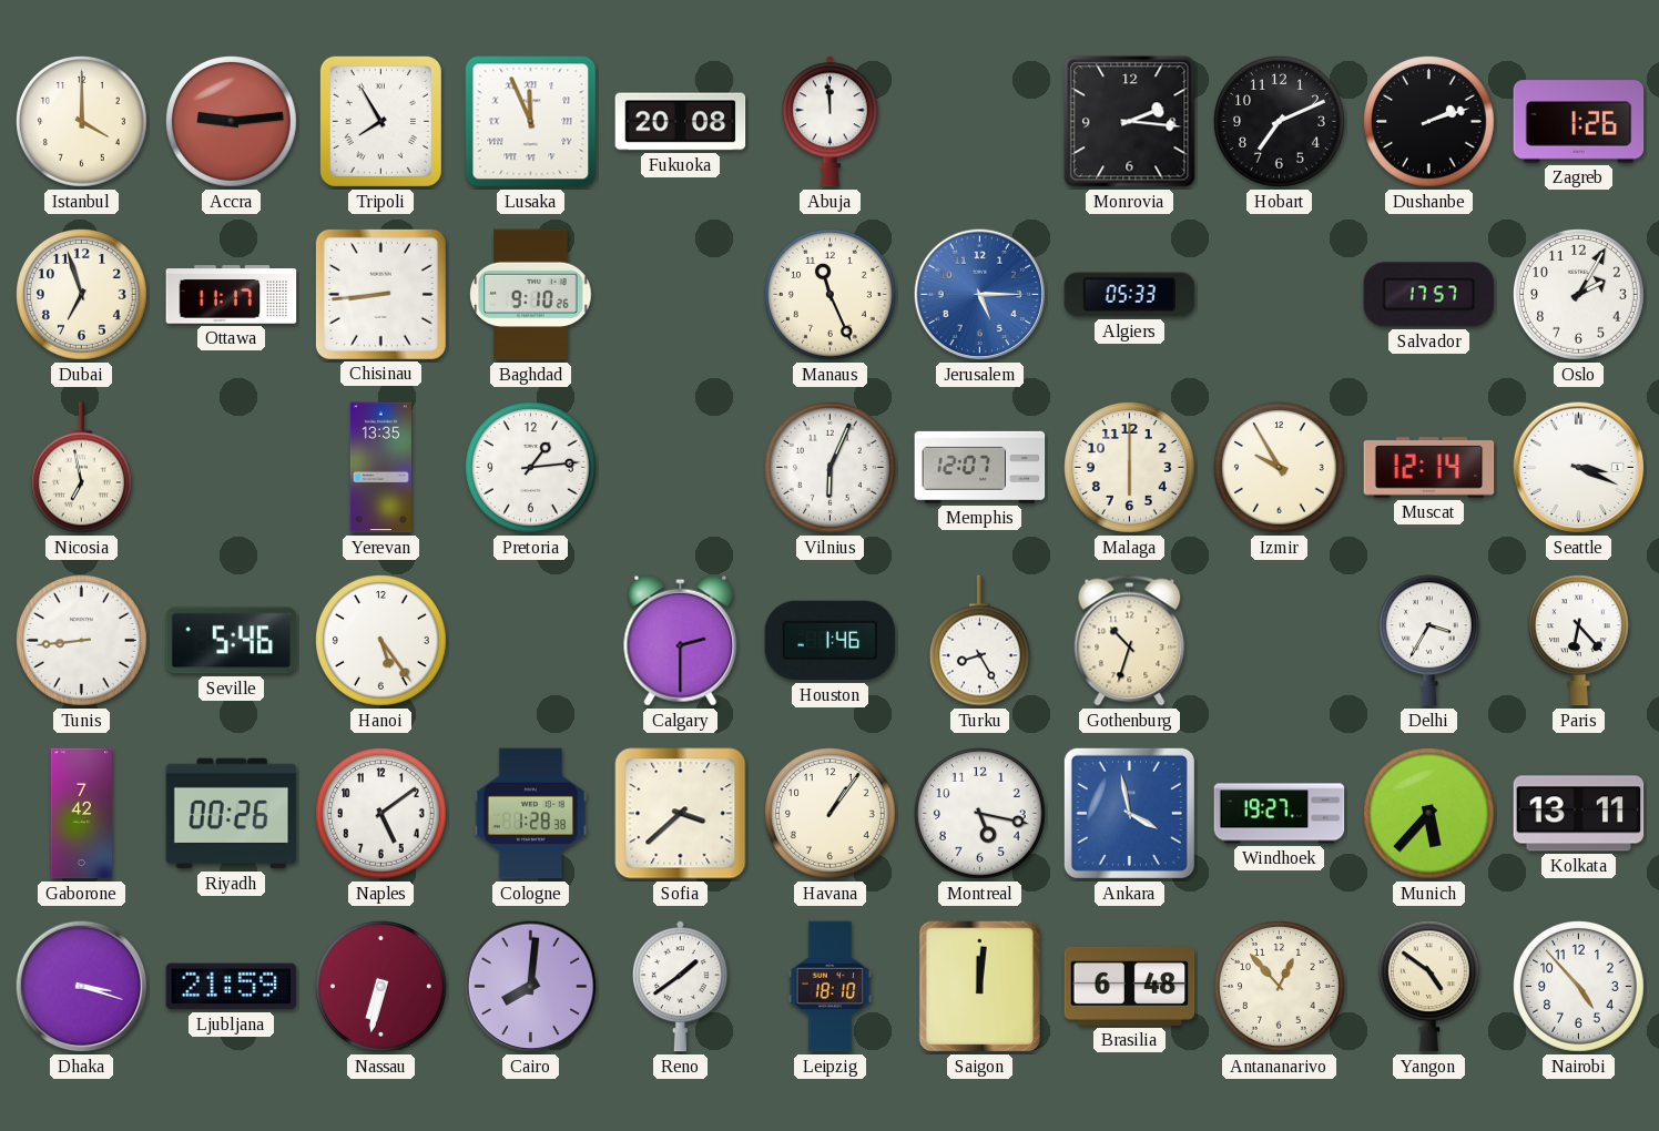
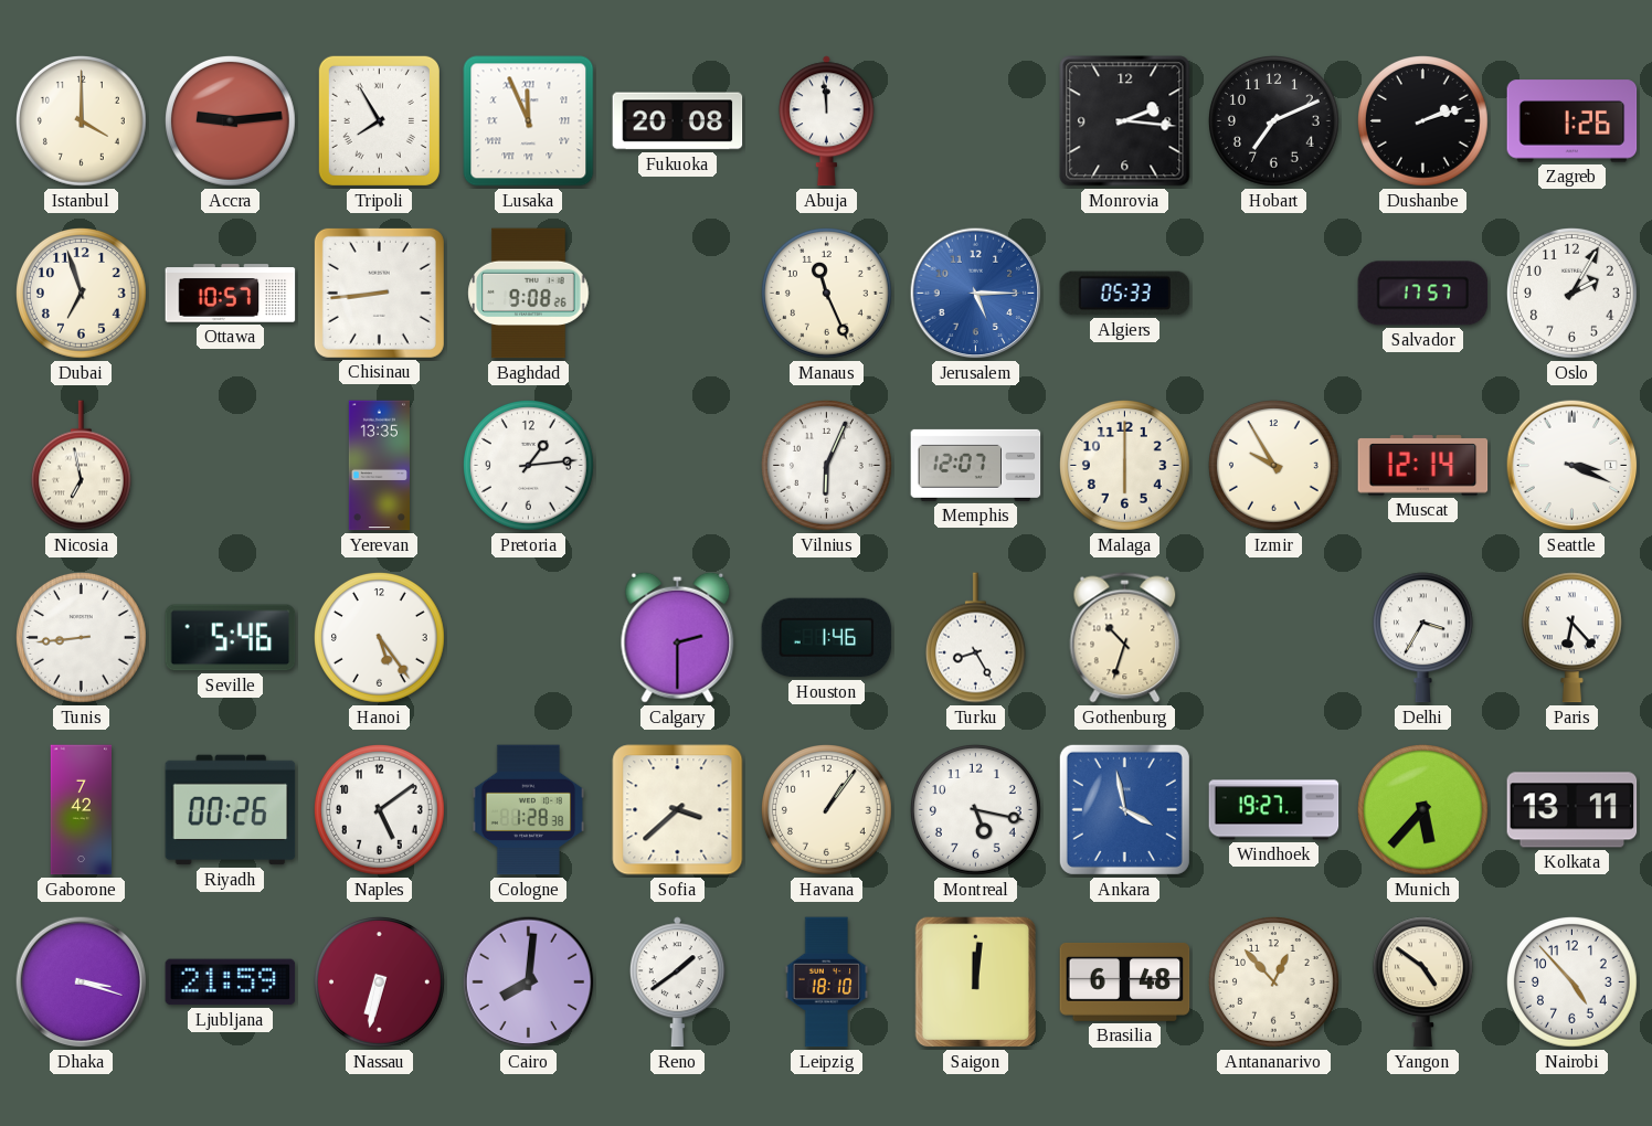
Ottawa: 11:17 -> 10:57
Baghdad: 9:10 -> 9:08
